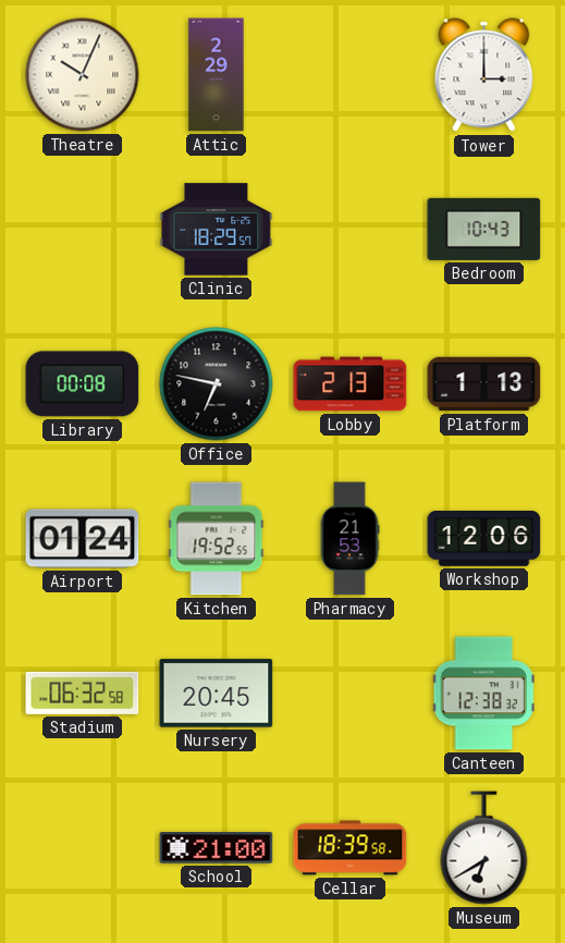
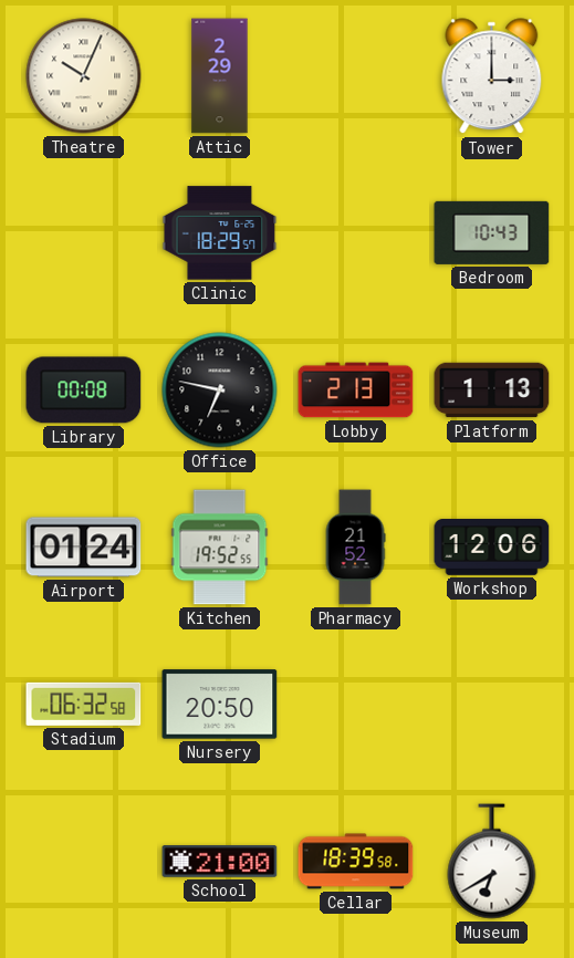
Pharmacy: 21:53 -> 21:52
Nursery: 20:45 -> 20:50
Canteen: 12:38 -> none
